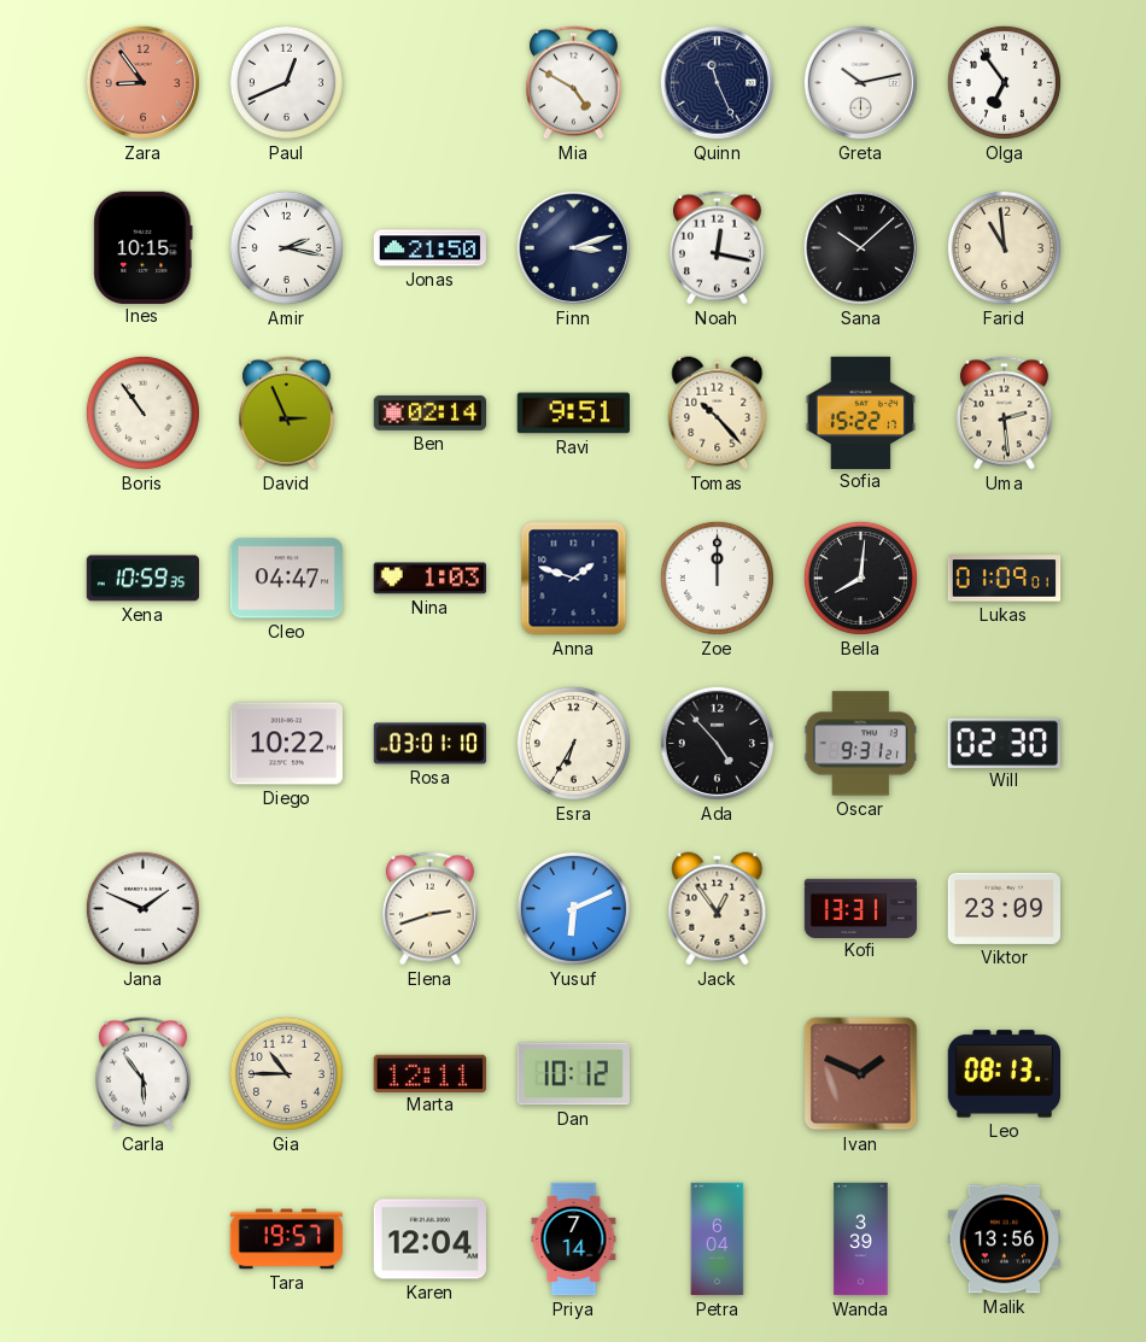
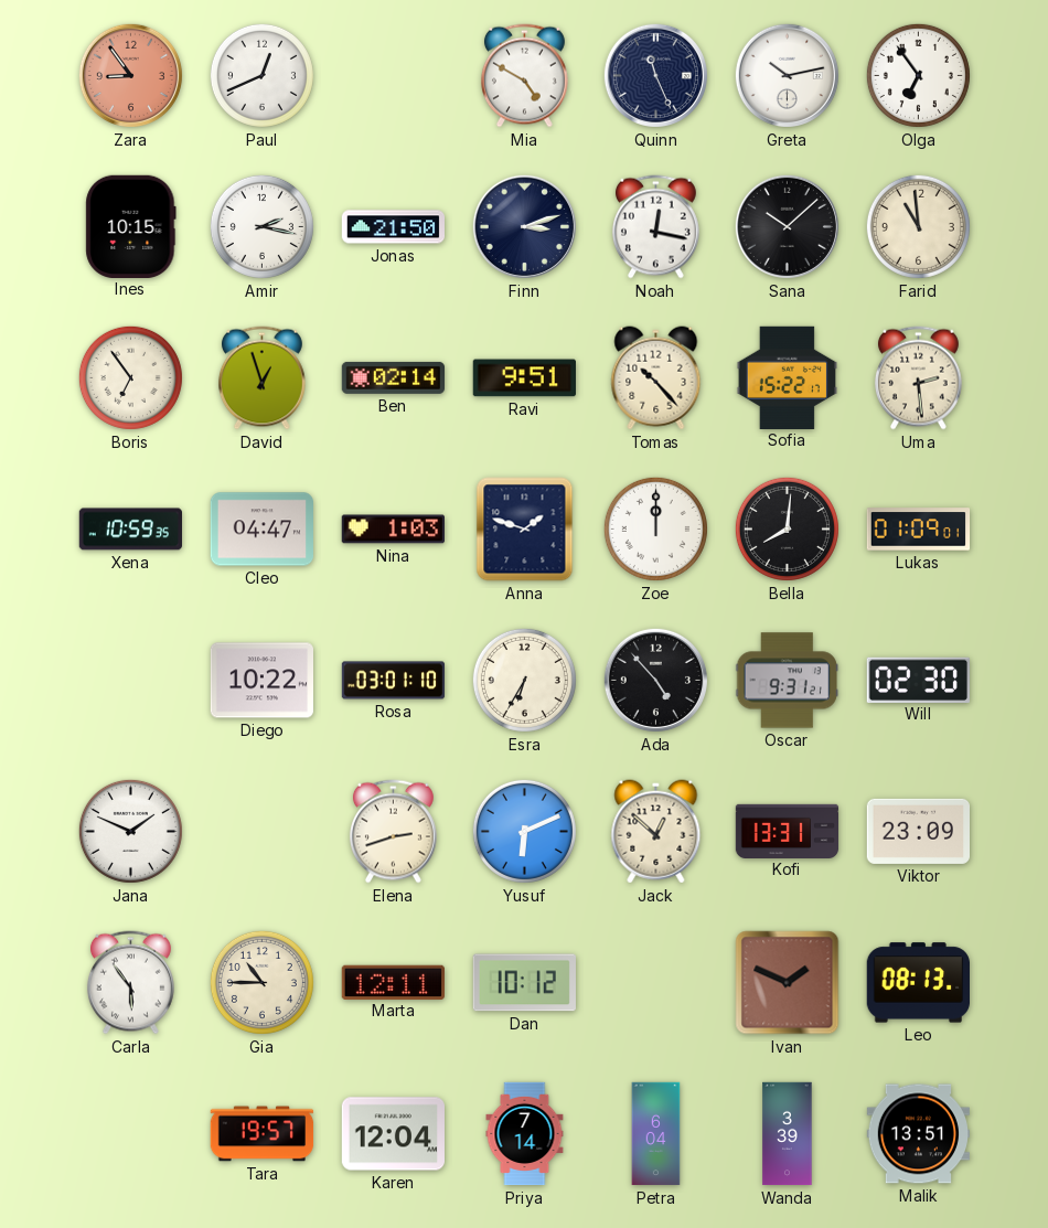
Boris: 10:54 -> 6:54
David: 2:56 -> 12:57
Jack: 12:54 -> 12:52
Malik: 13:56 -> 13:51
